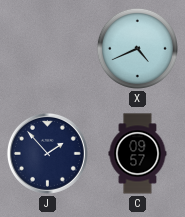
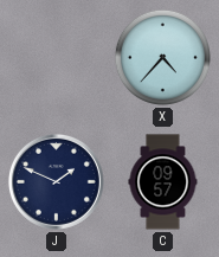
X: 4:41 -> 4:37
J: 1:53 -> 1:49
